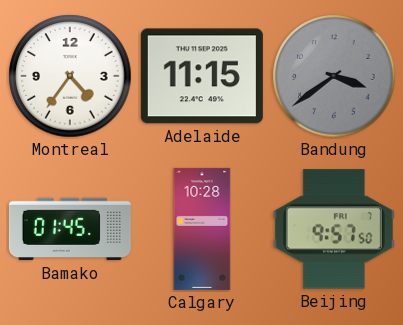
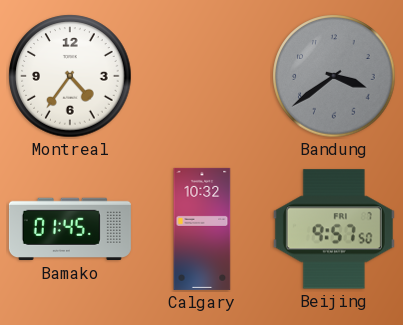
Adelaide: 11:15 -> none
Calgary: 10:28 -> 10:32
